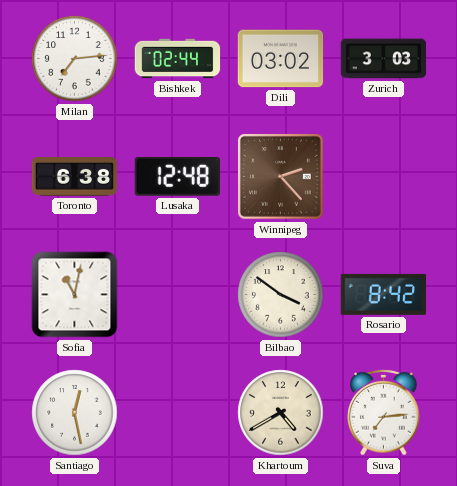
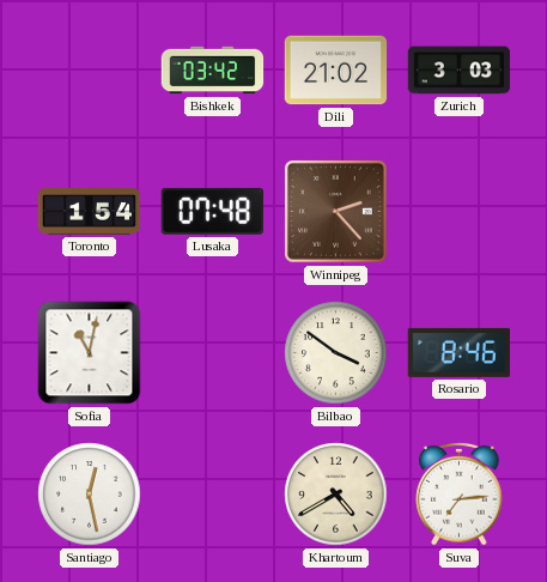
Milan: 7:14 -> none
Bishkek: 02:44 -> 03:42
Dili: 03:02 -> 21:02
Toronto: 6:38 -> 1:54
Lusaka: 12:48 -> 07:48
Rosario: 8:42 -> 8:46
